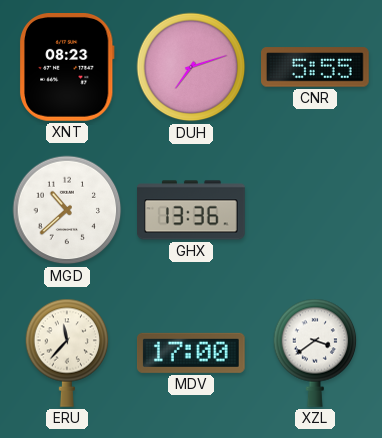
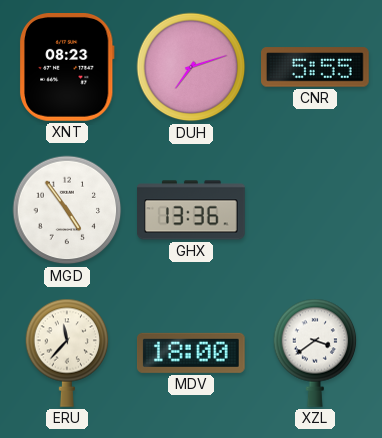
MGD: 10:38 -> 4:54
MDV: 17:00 -> 18:00
